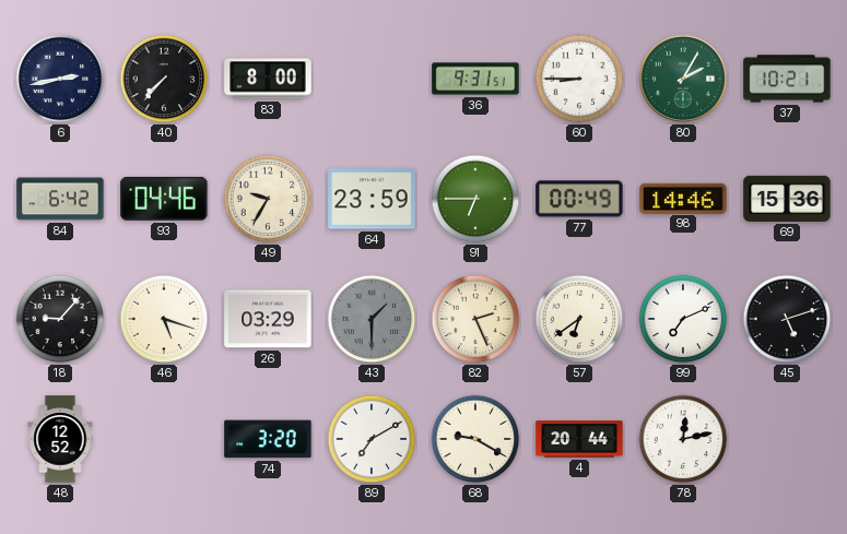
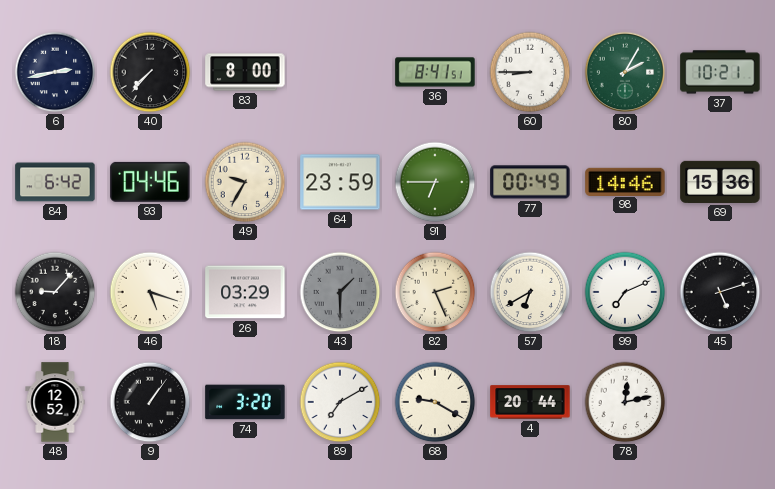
36: 9:31 -> 8:41
57: 6:39 -> 6:40
9: none -> 1:06
